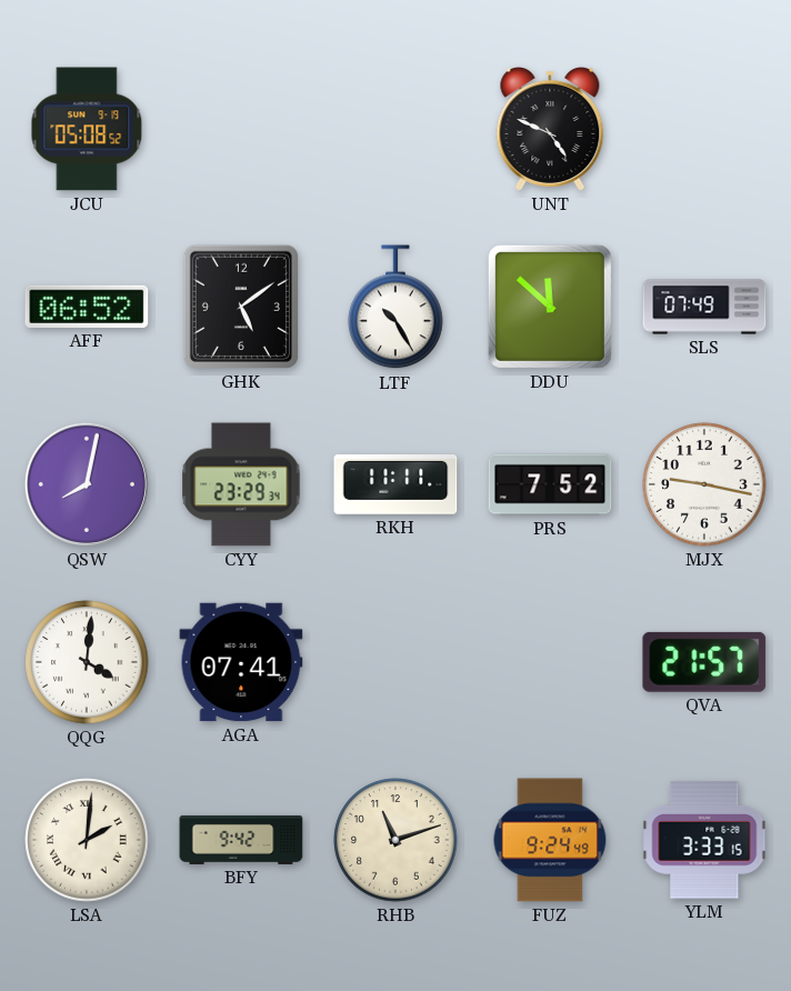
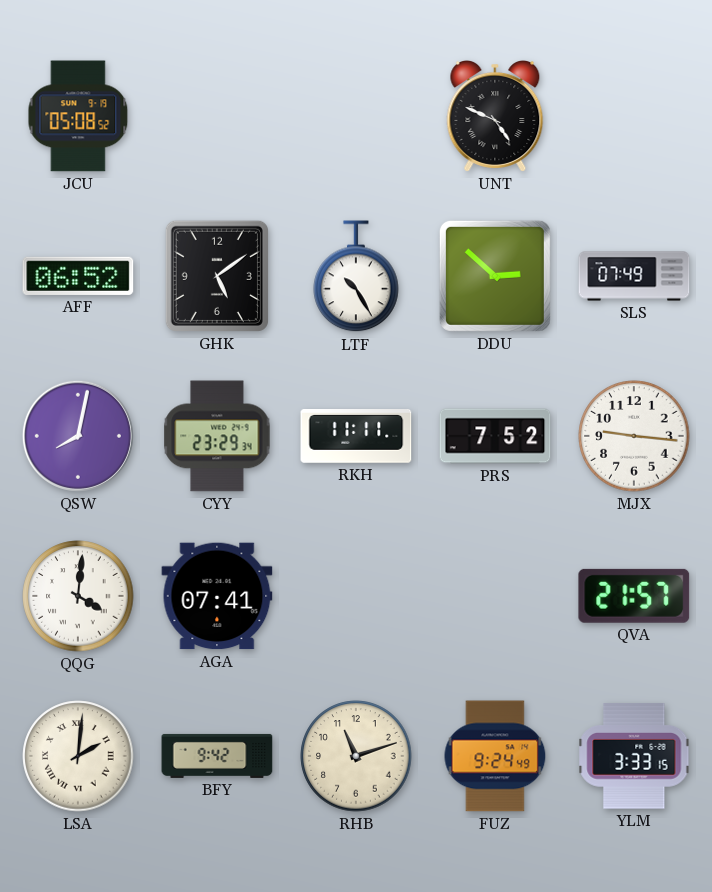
DDU: 11:52 -> 2:52
MJX: 9:17 -> 9:16
